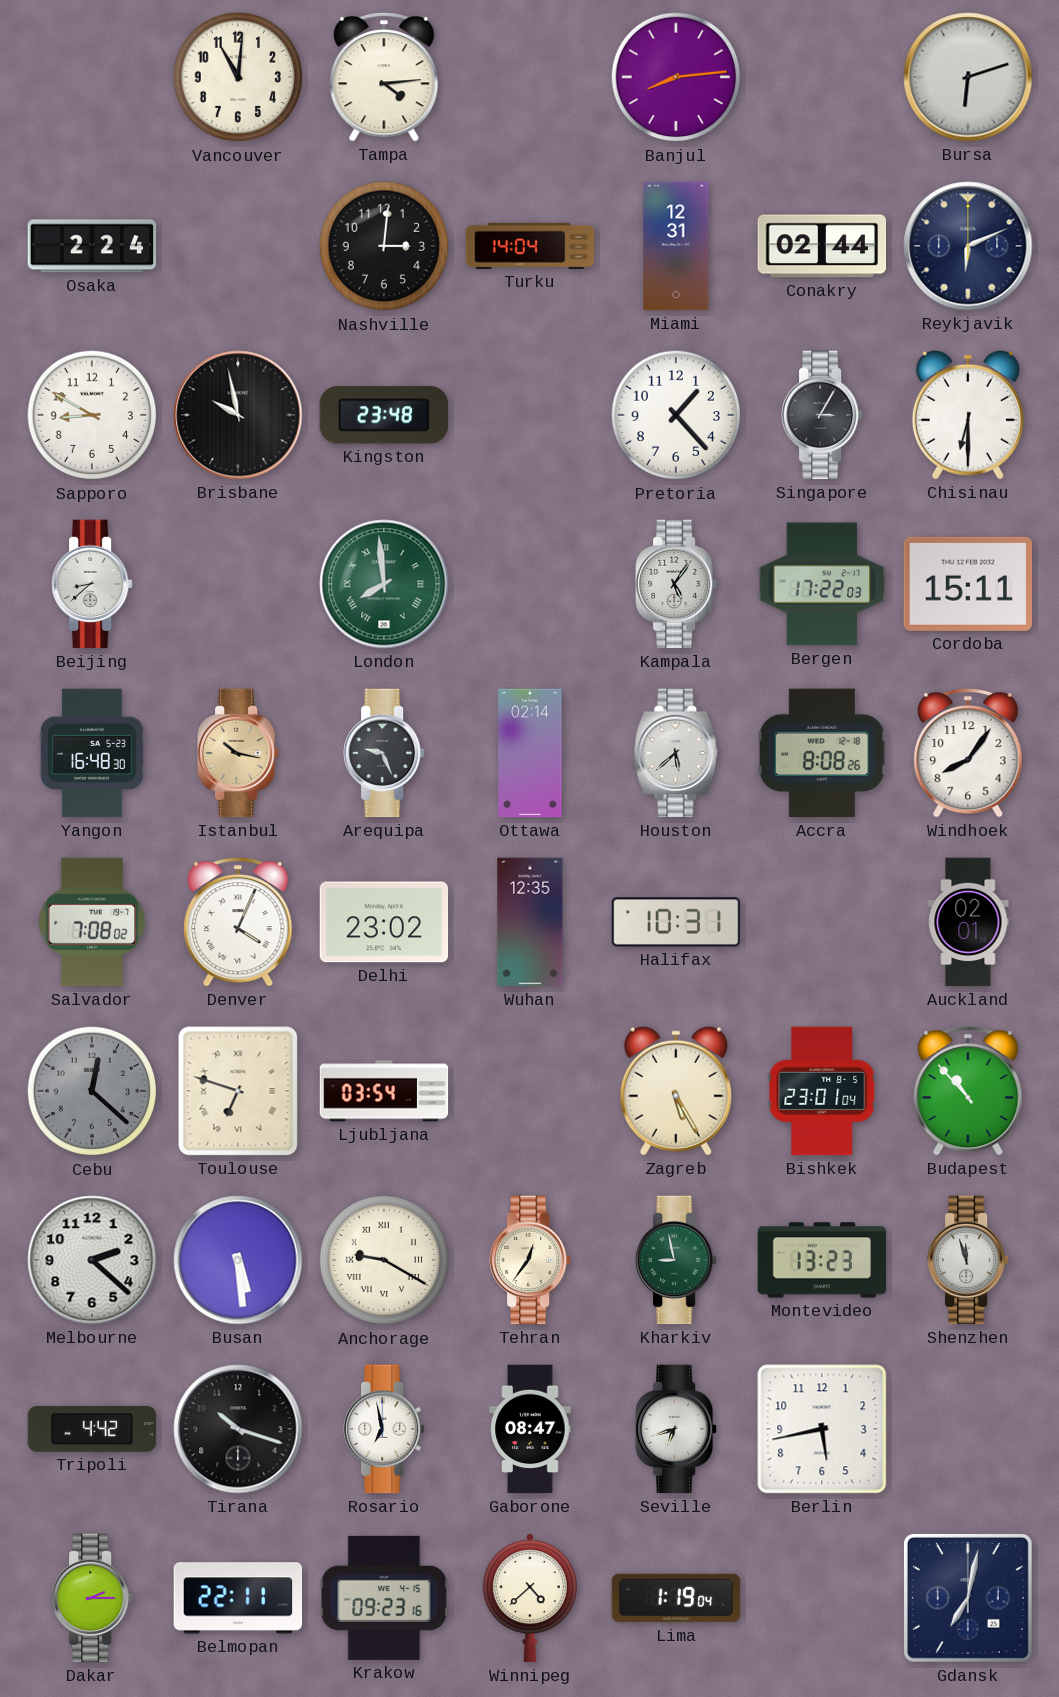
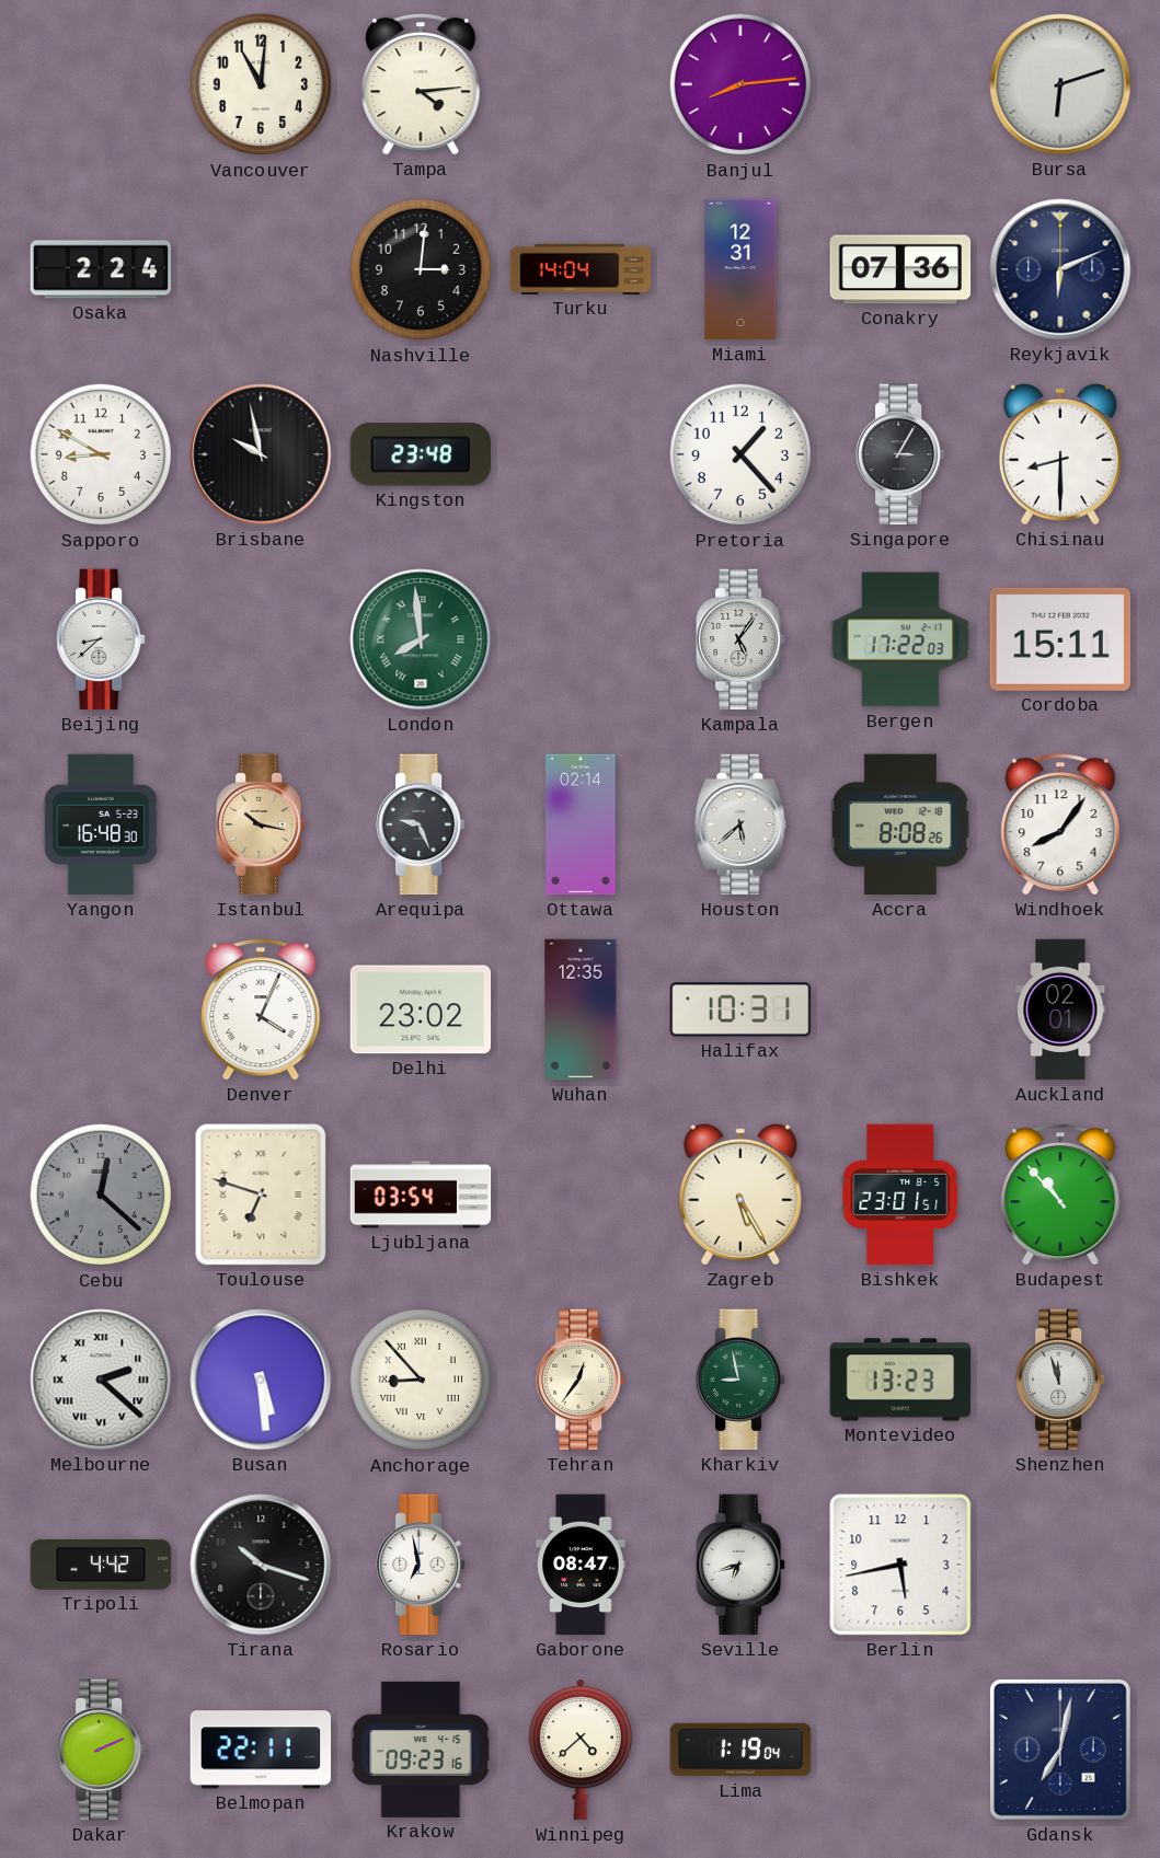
Conakry: 02:44 -> 07:36
Chisinau: 6:30 -> 8:30
Salvador: 7:08 -> none
Bishkek: 23:01:04 -> 23:01:51
Melbourne numerals: Arabic -> Roman
Anchorage: 9:20 -> 8:53
Dakar: 2:15 -> 2:11
